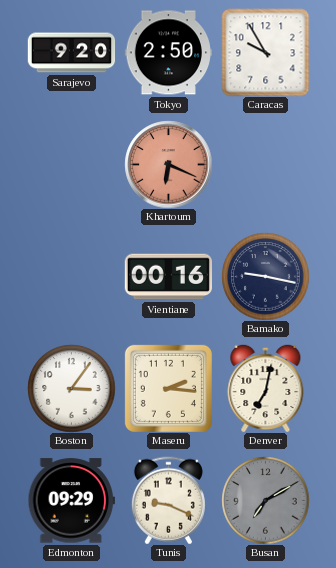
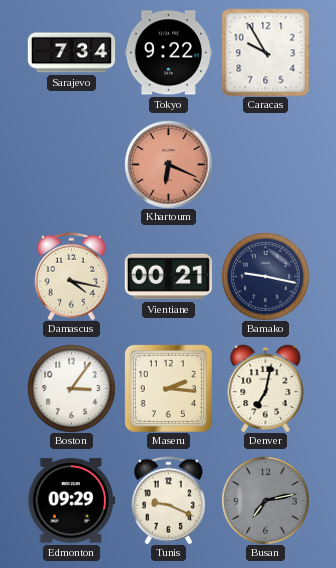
Sarajevo: 9:20 -> 7:34
Tokyo: 2:50 -> 9:22
Damascus: none -> 4:17
Vientiane: 00:16 -> 00:21
Busan: 7:10 -> 7:13
